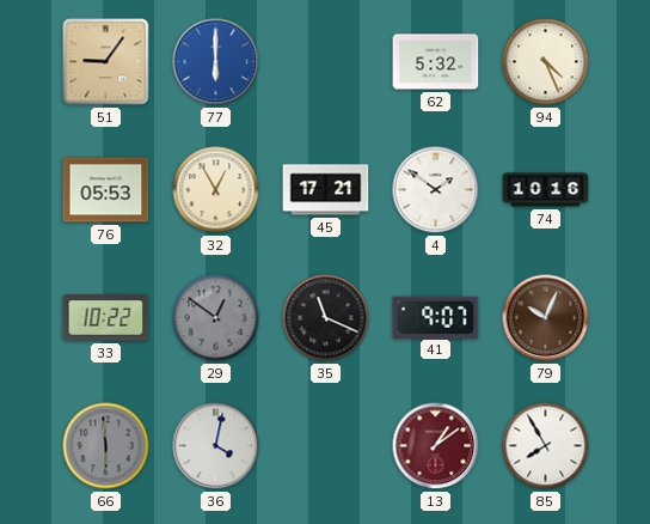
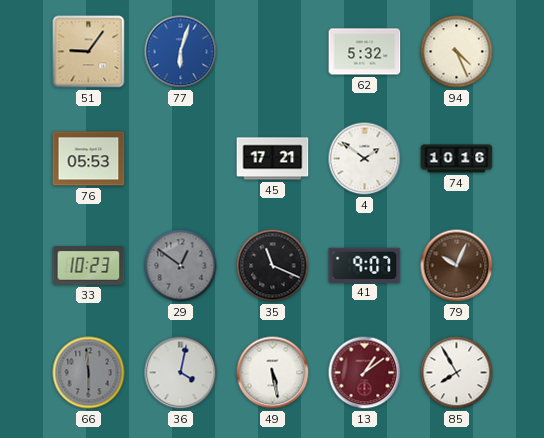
77: 6:00 -> 6:03
32: 12:55 -> none
33: 10:22 -> 10:23
49: none -> 5:28
